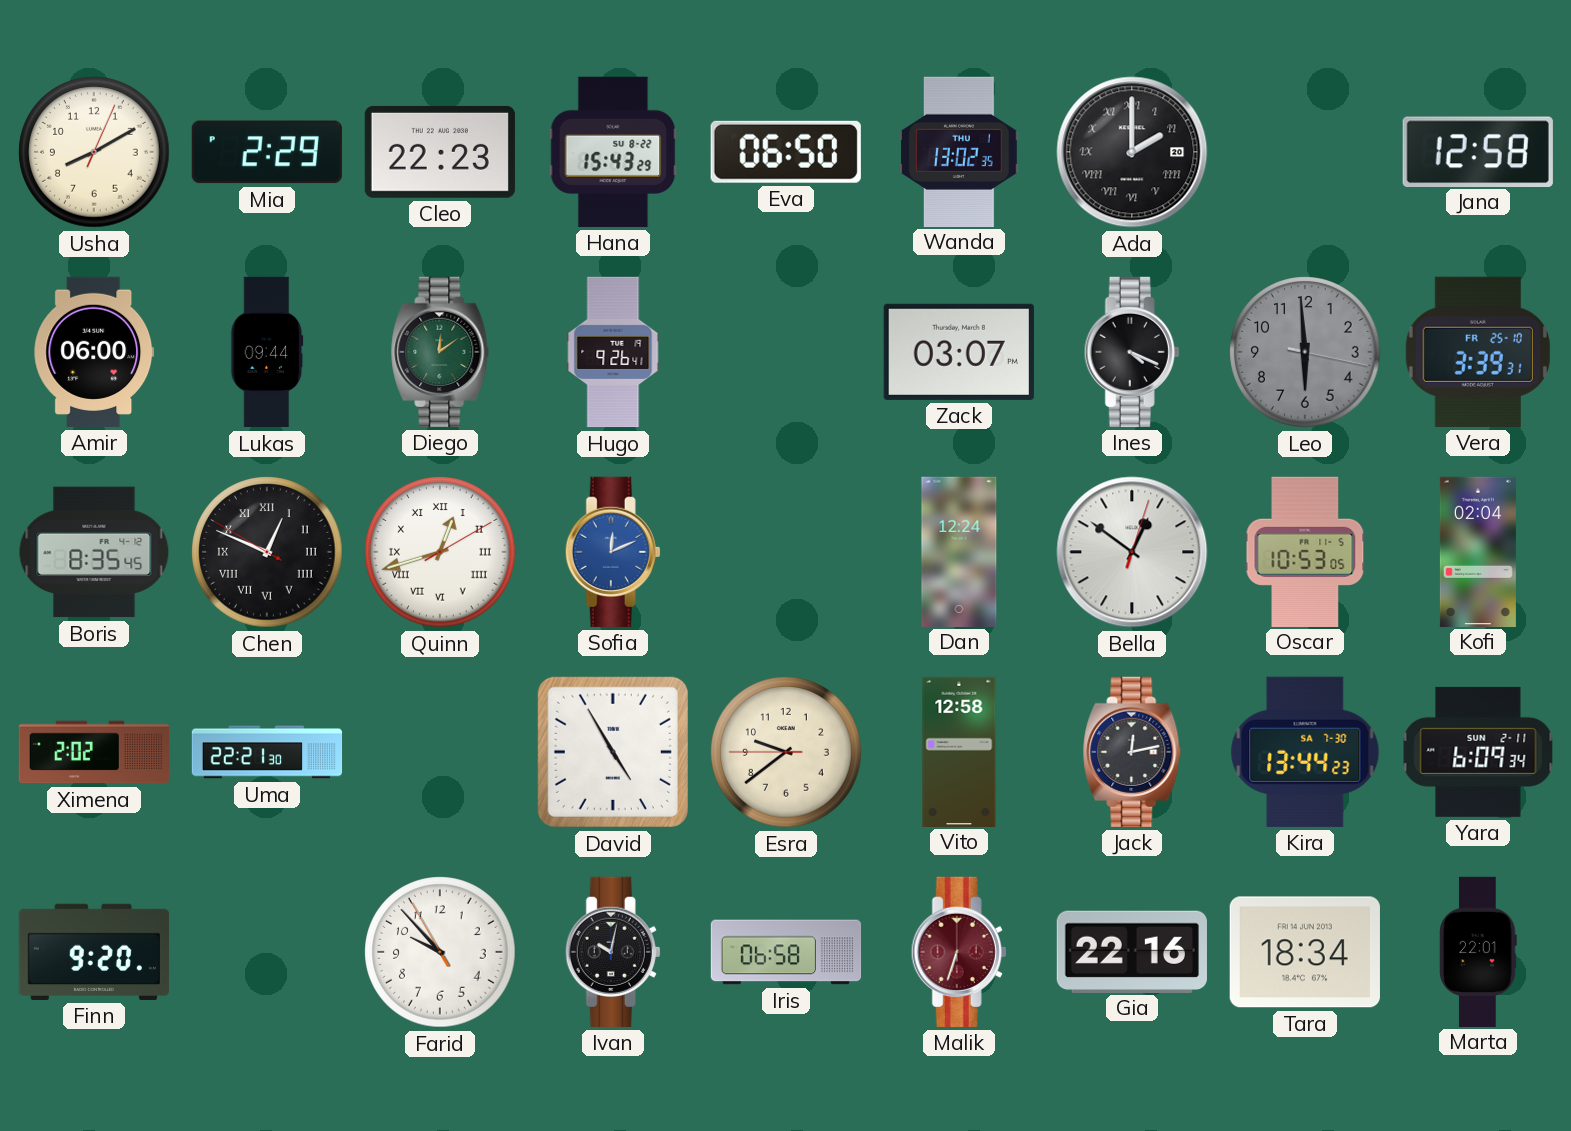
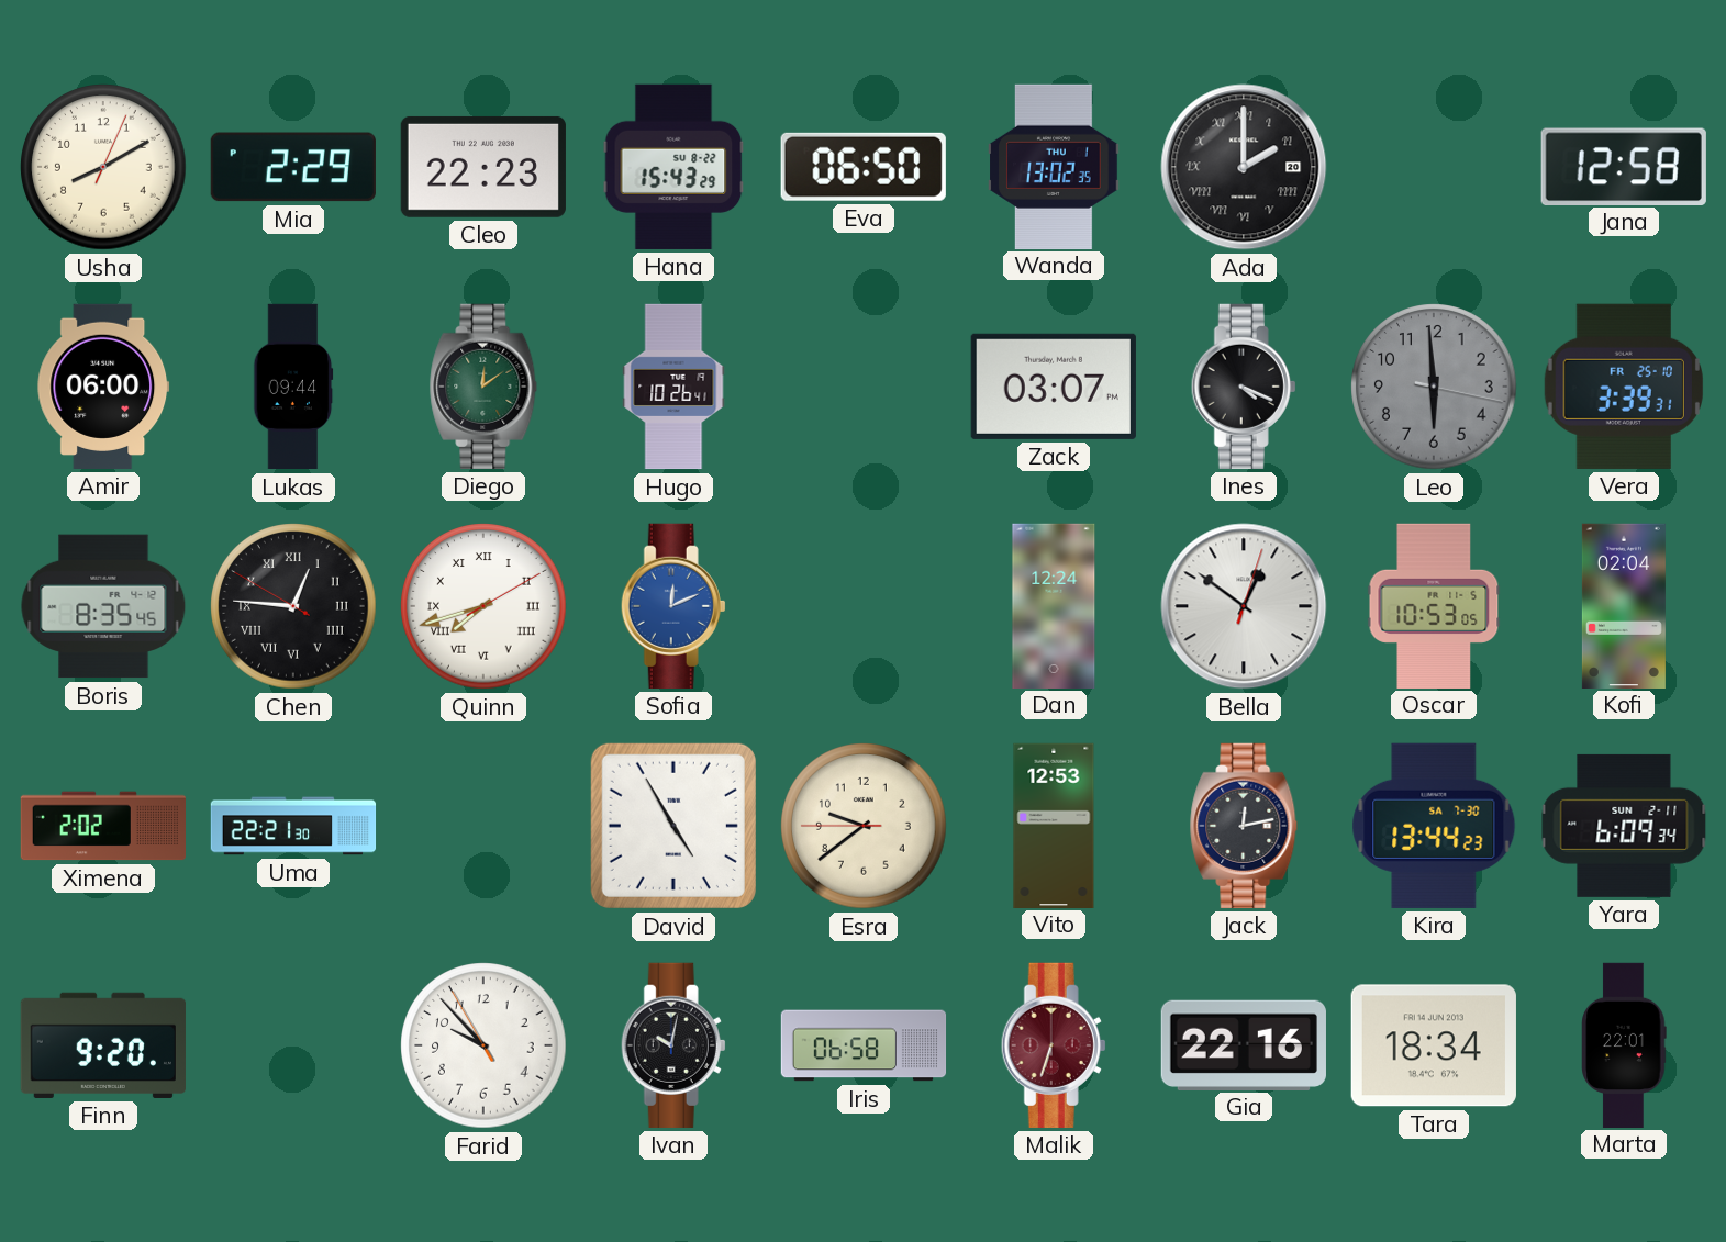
Hugo: 9:26 -> 10:26
Chen: 12:48 -> 12:45
Quinn: 12:42 -> 7:42
Vito: 12:58 -> 12:53
